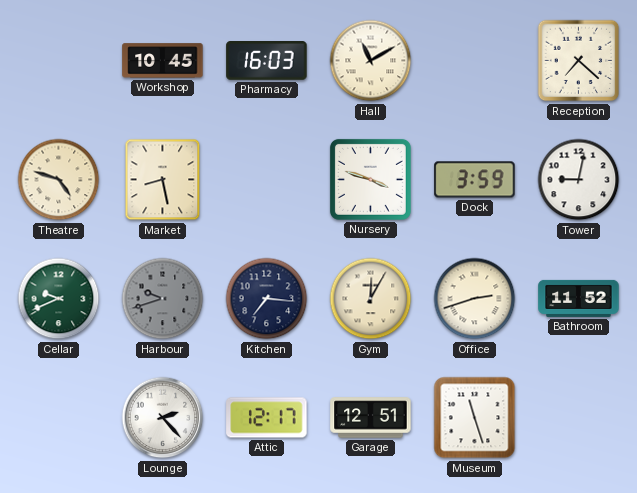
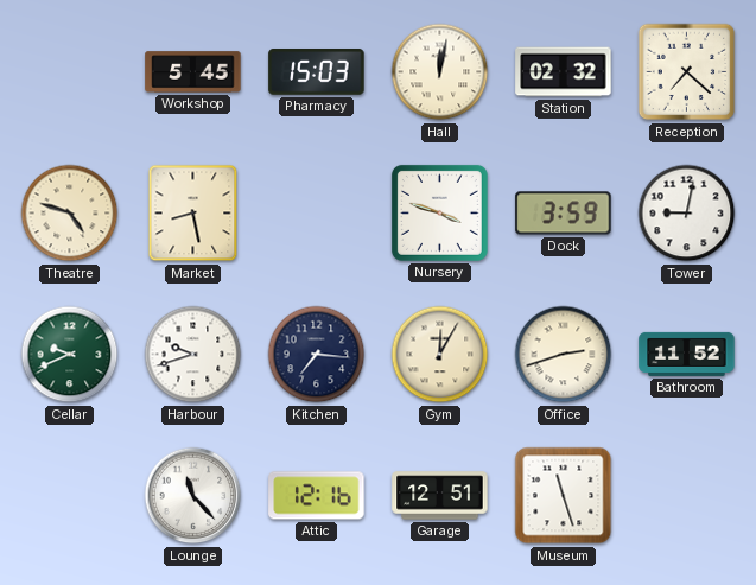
Workshop: 10:45 -> 5:45
Pharmacy: 16:03 -> 15:03
Hall: 11:10 -> 12:02
Station: none -> 02:32
Harbour dial: grey -> white
Lounge: 2:23 -> 11:23
Attic: 12:17 -> 12:16
